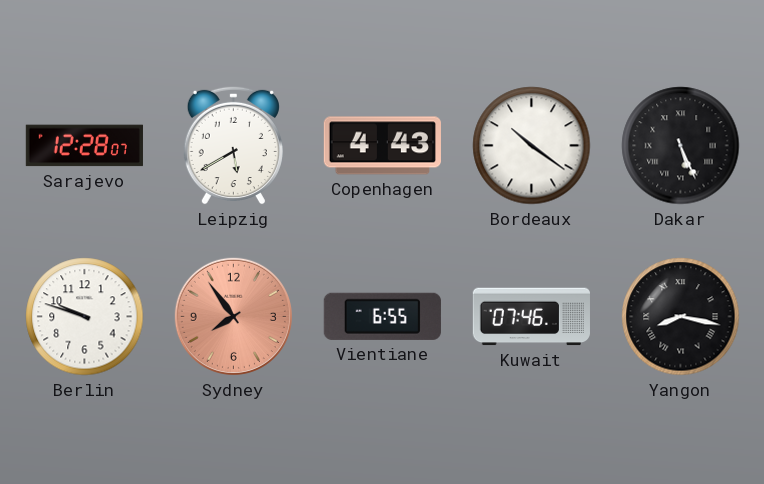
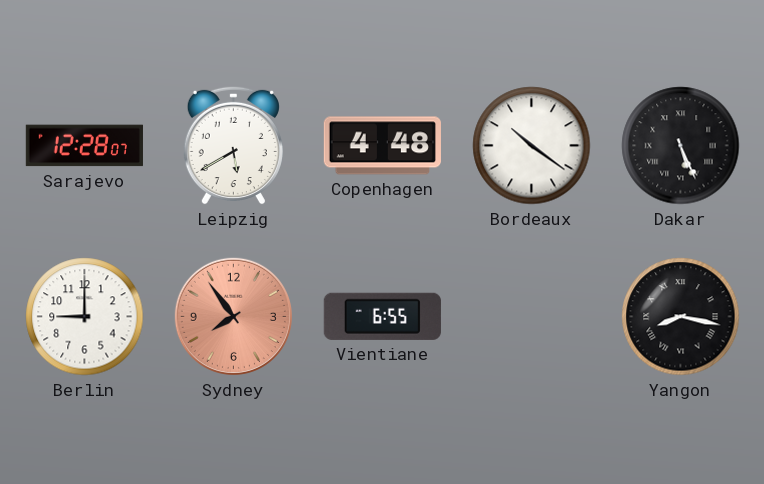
Copenhagen: 4:43 -> 4:48
Berlin: 9:48 -> 9:00
Kuwait: 07:46 -> none
